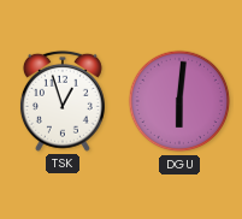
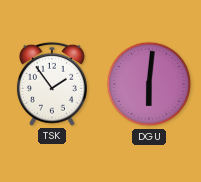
TSK: 12:57 -> 1:54
